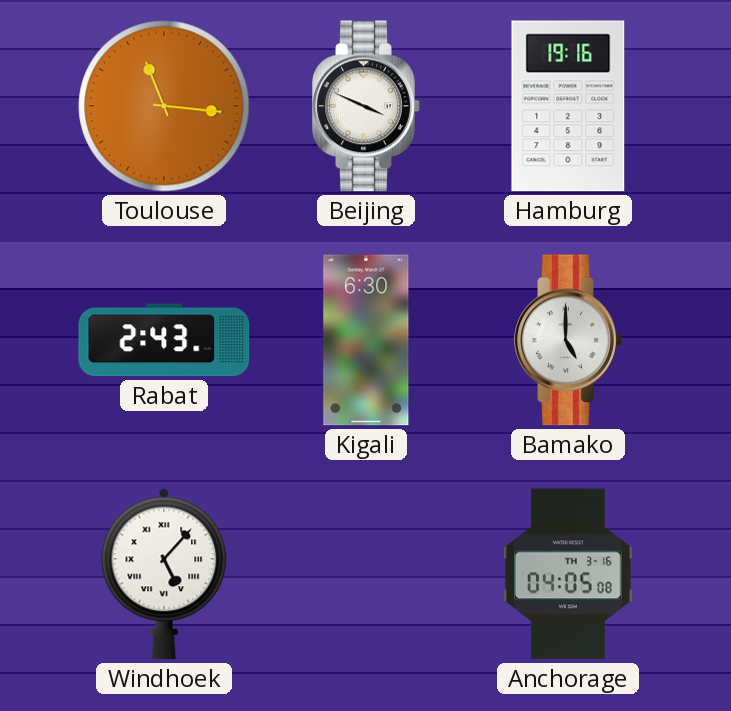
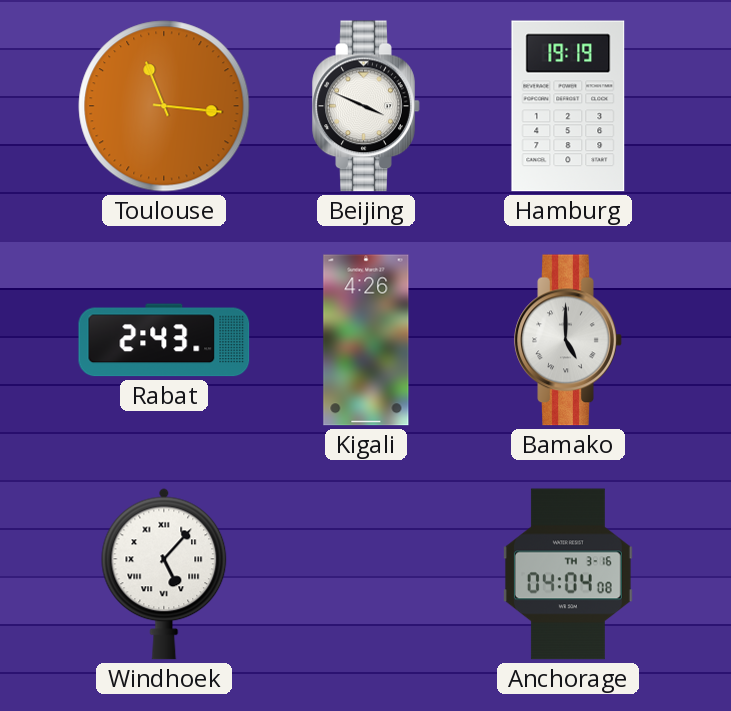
Hamburg: 19:16 -> 19:19
Kigali: 6:30 -> 4:26
Anchorage: 04:05 -> 04:04
